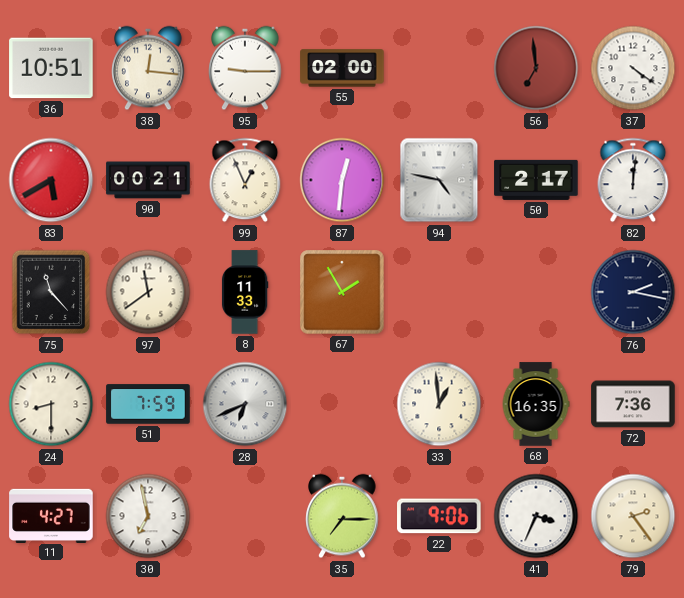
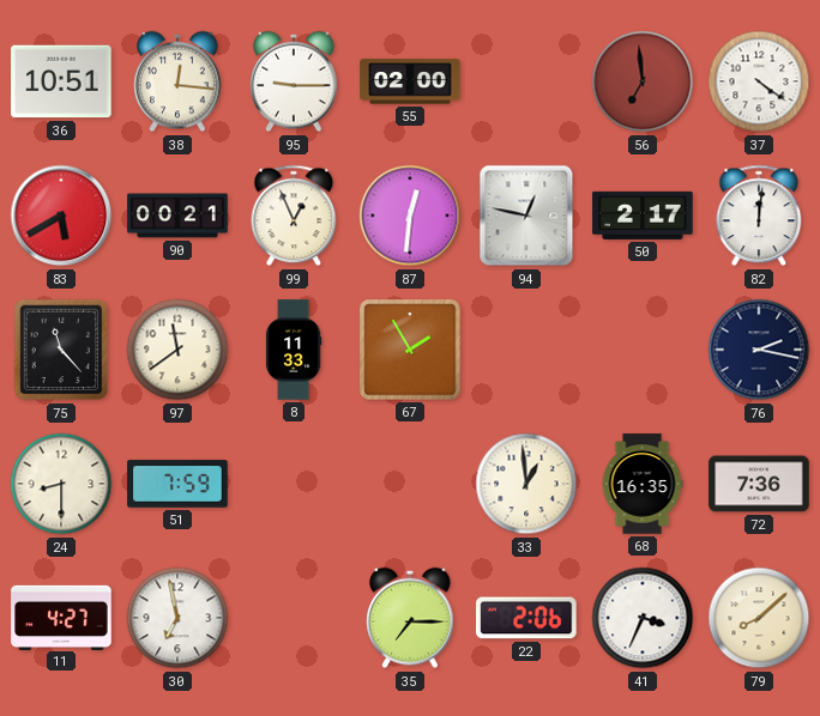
94: 4:47 -> 12:47
28: 6:41 -> none
22: 9:06 -> 2:06
79: 2:24 -> 8:08
